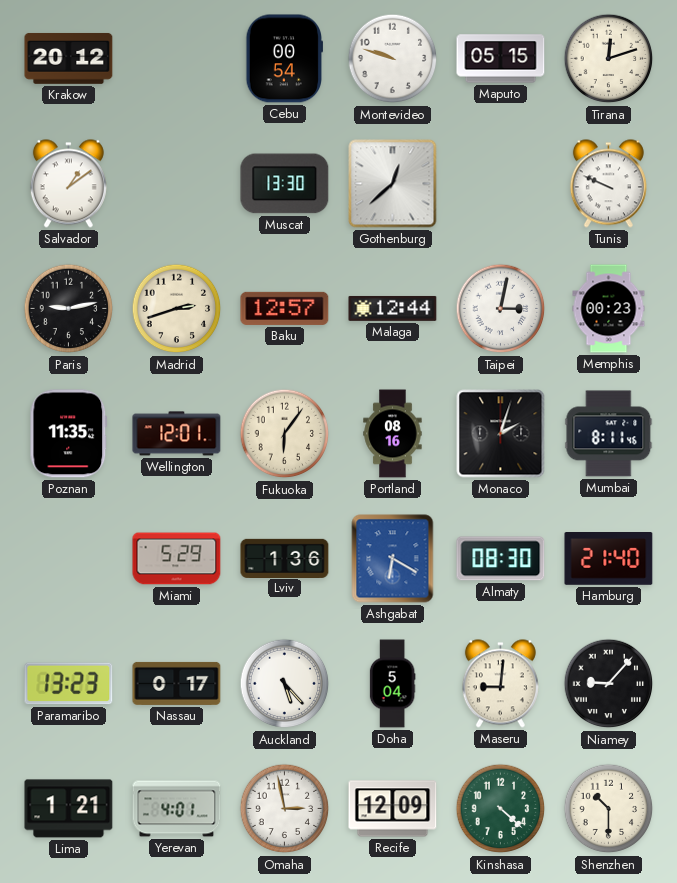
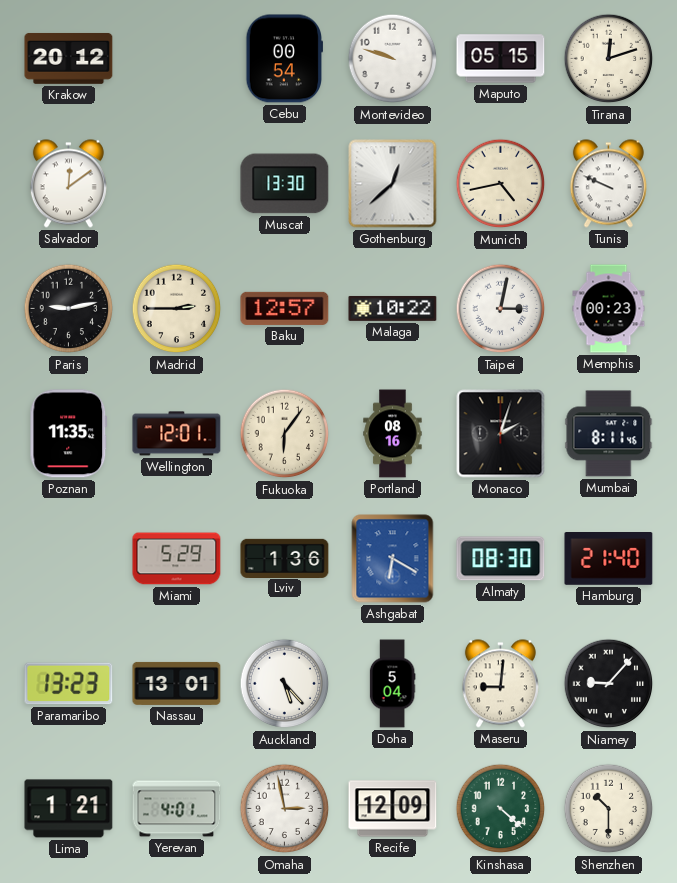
Salvador: 1:09 -> 12:09
Munich: none -> 4:43
Madrid: 2:42 -> 2:45
Malaga: 12:44 -> 10:22
Nassau: 0:17 -> 13:01
